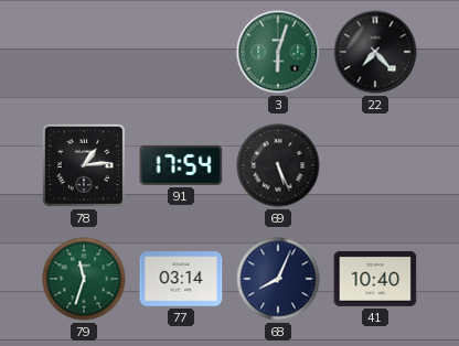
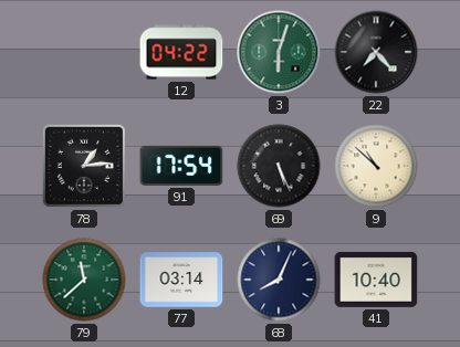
12: none -> 04:22
9: none -> 10:52
79: 11:33 -> 11:38
